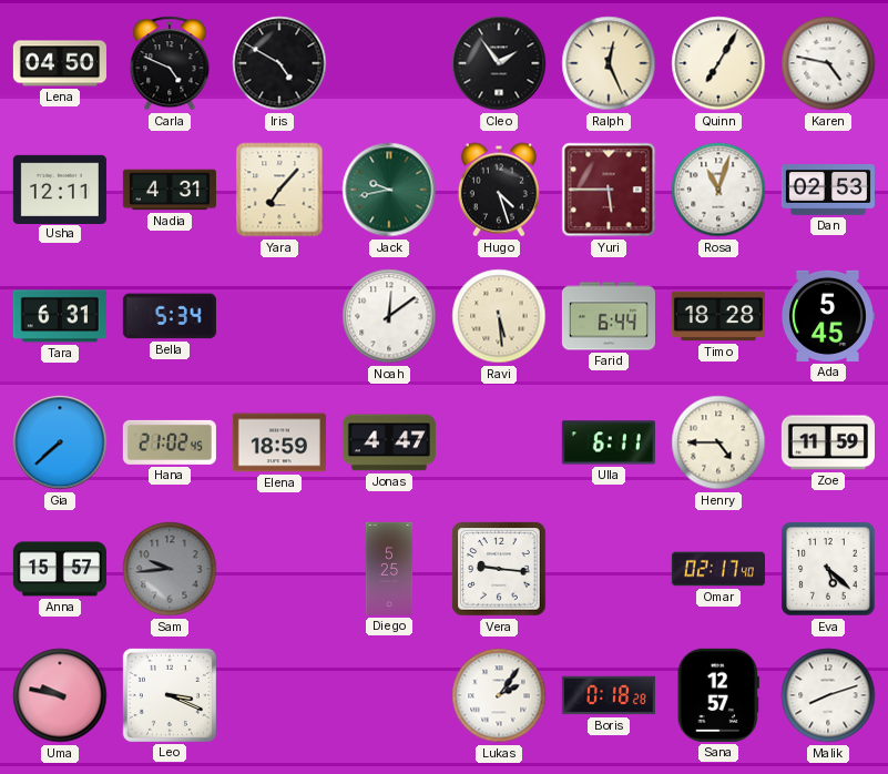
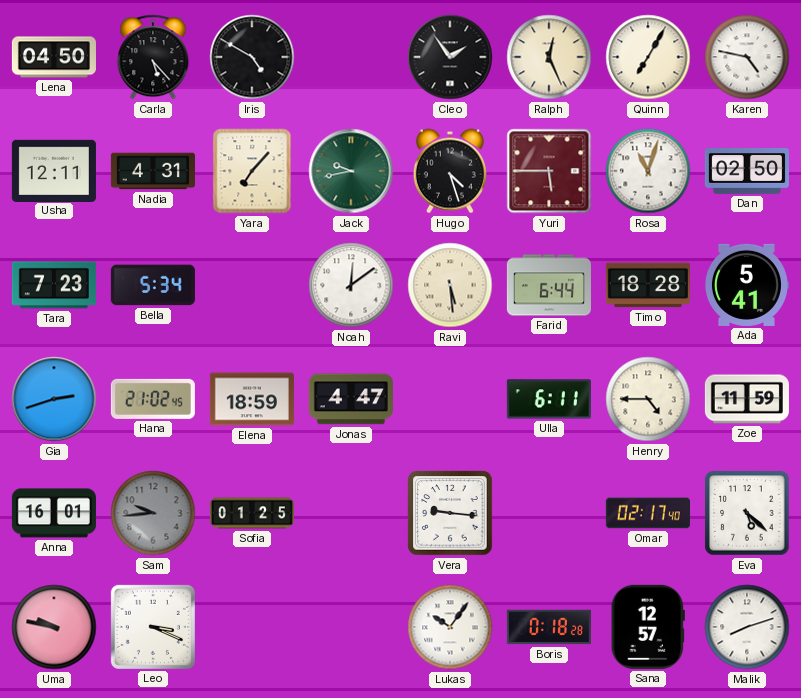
Carla: 4:49 -> 5:23
Dan: 02:53 -> 02:50
Tara: 6:31 -> 7:23
Ada: 5:45 -> 5:41
Gia: 7:38 -> 2:42
Anna: 15:57 -> 16:01
Sofia: none -> 01:25
Diego: 5:25 -> none
Lukas: 2:06 -> 10:06
